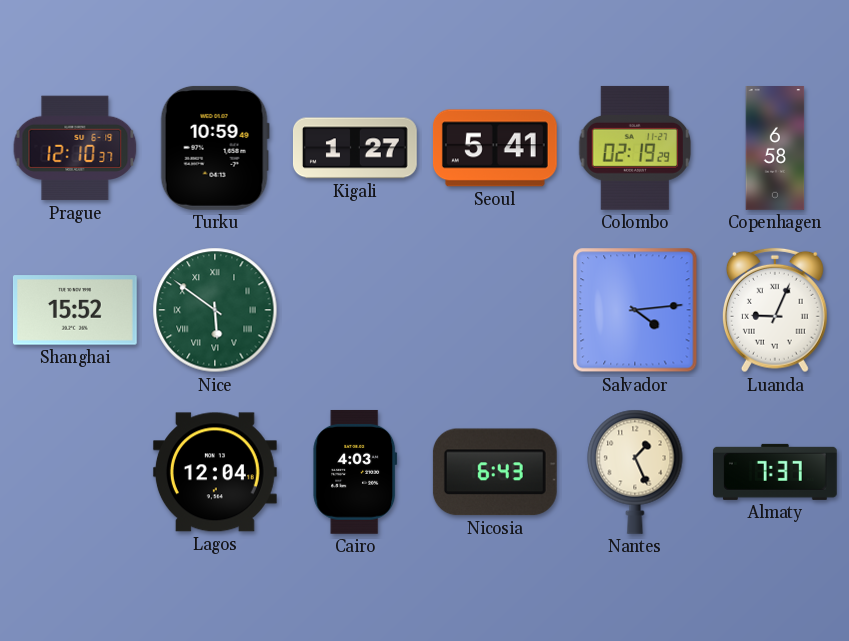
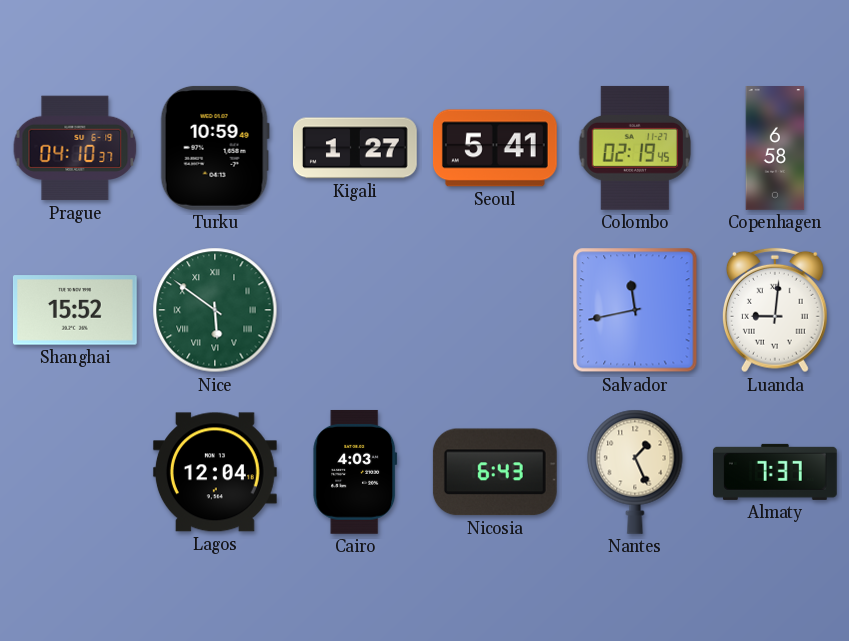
Prague: 12:10 -> 04:10
Colombo: 02:19:29 -> 02:19:45
Salvador: 4:14 -> 11:43
Luanda: 9:04 -> 9:01
